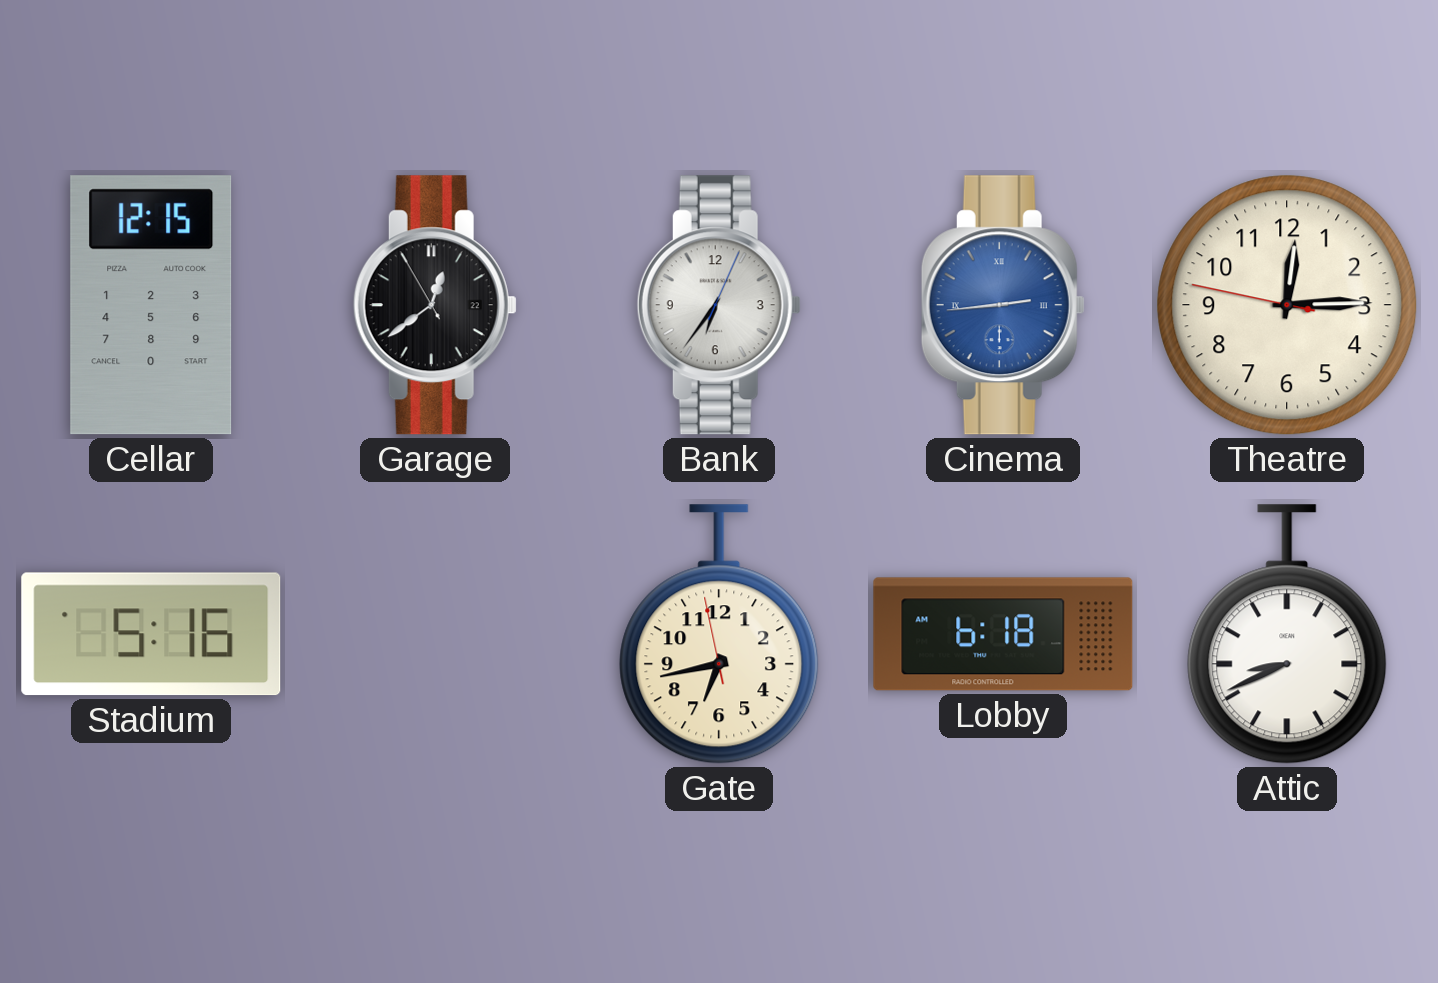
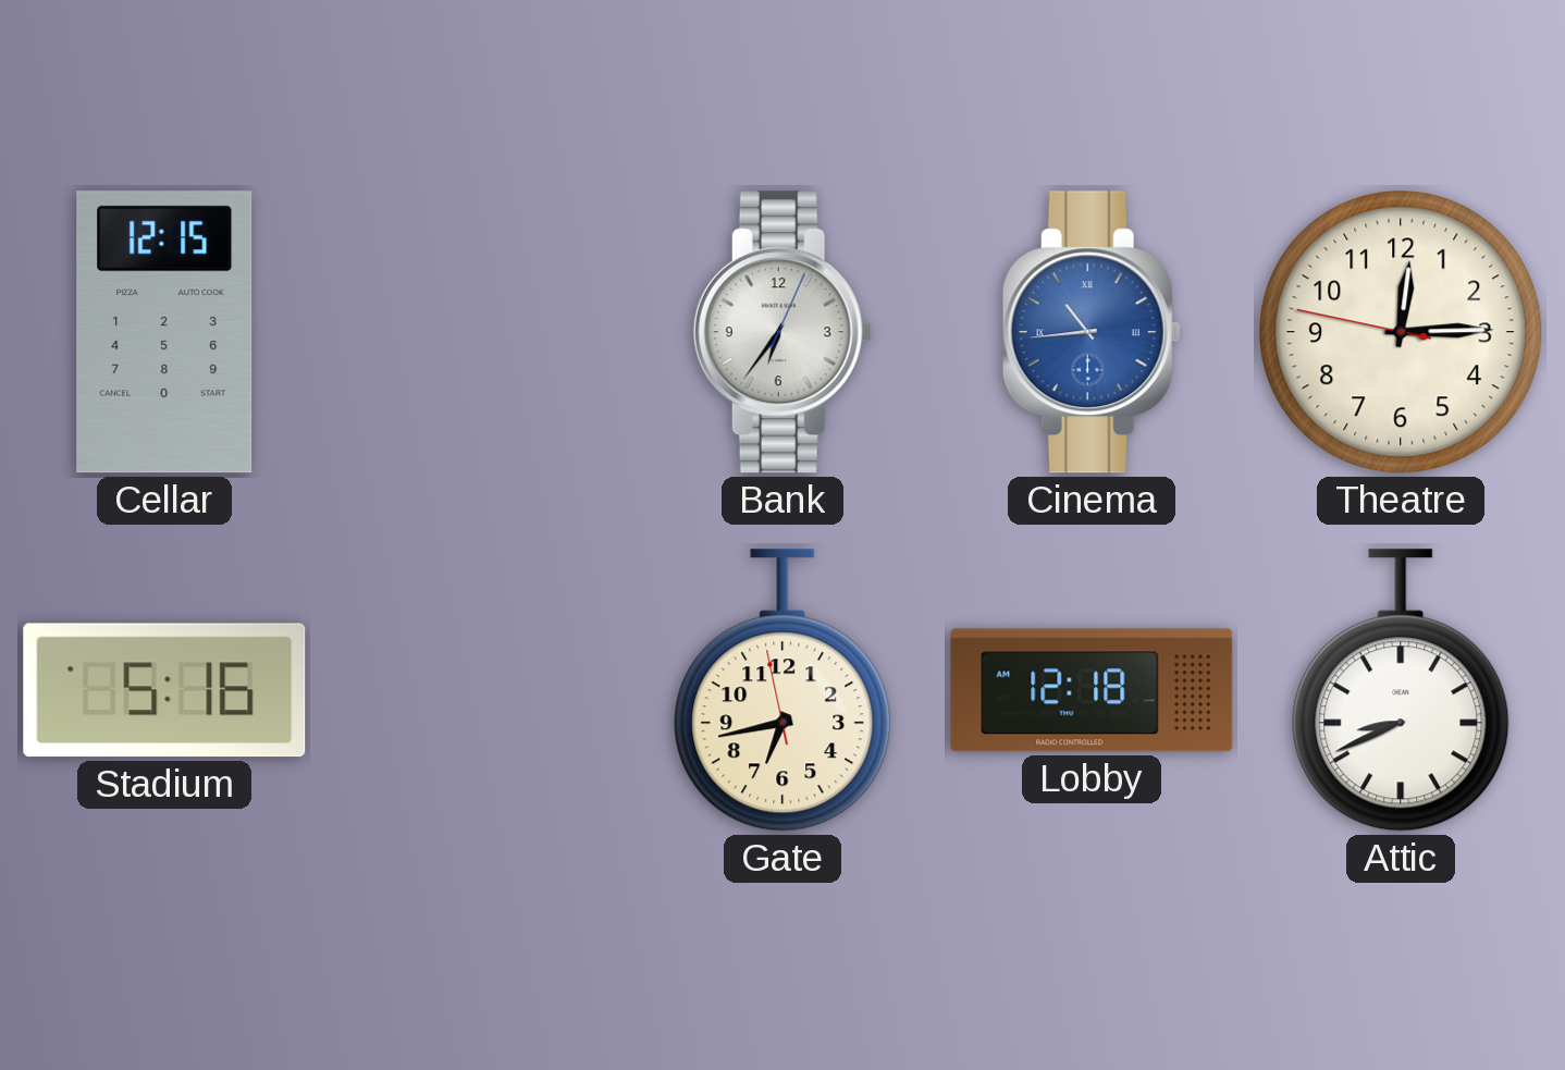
Garage: 12:38 -> none
Cinema: 2:44 -> 10:44
Lobby: 6:18 -> 12:18
